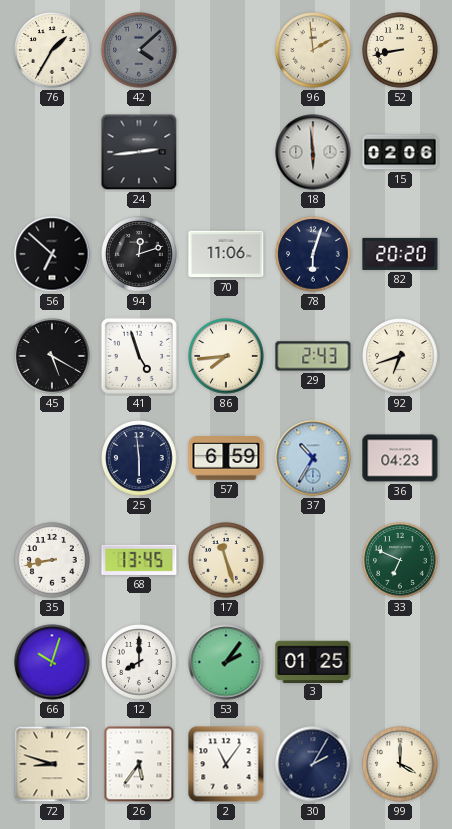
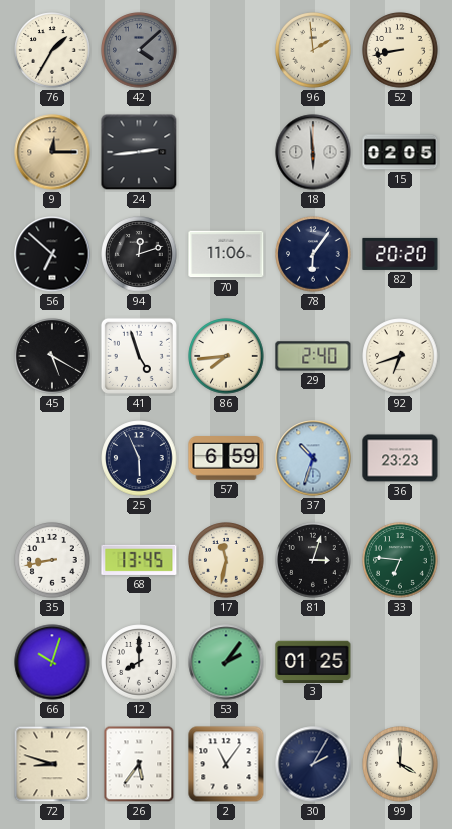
9: none -> 12:15
15: 02:06 -> 02:05
78: 6:03 -> 6:06
29: 2:43 -> 2:40
25: 5:59 -> 5:56
37: 10:35 -> 10:33
36: 04:23 -> 23:23
17: 11:27 -> 11:32
81: none -> 3:03
33: 6:49 -> 6:46
